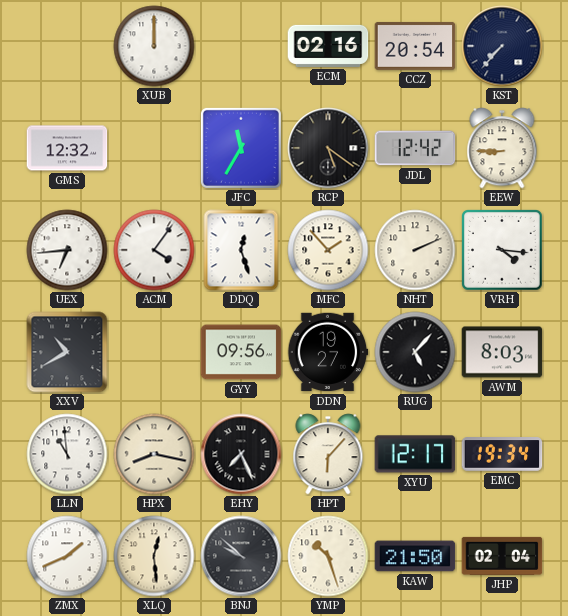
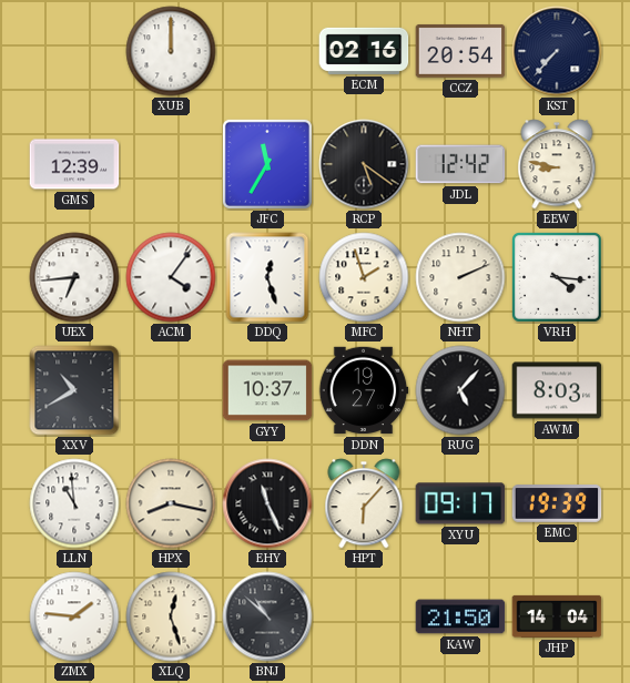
GMS: 12:32 -> 12:39
EEW: 8:45 -> 8:47
MFC: 1:53 -> 1:57
GYY: 09:56 -> 10:37
EHY: 7:26 -> 11:26
XYU: 12:17 -> 09:17
EMC: 19:34 -> 19:39
ZMX: 1:41 -> 1:46
XLQ: 12:29 -> 12:27
BNJ: 9:52 -> 10:52
YMP: 10:27 -> none
JHP: 02:04 -> 14:04
